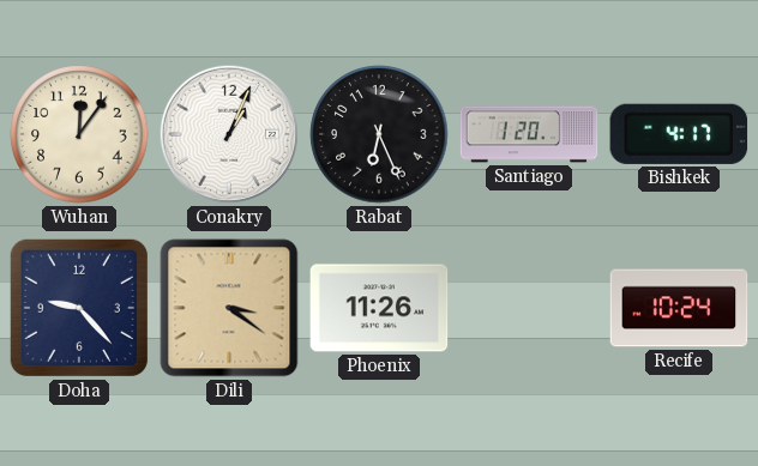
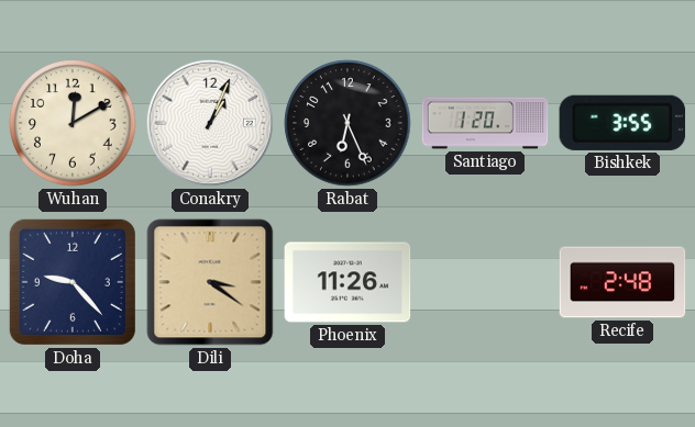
Wuhan: 12:06 -> 12:10
Bishkek: 4:17 -> 3:55
Recife: 10:24 -> 2:48
